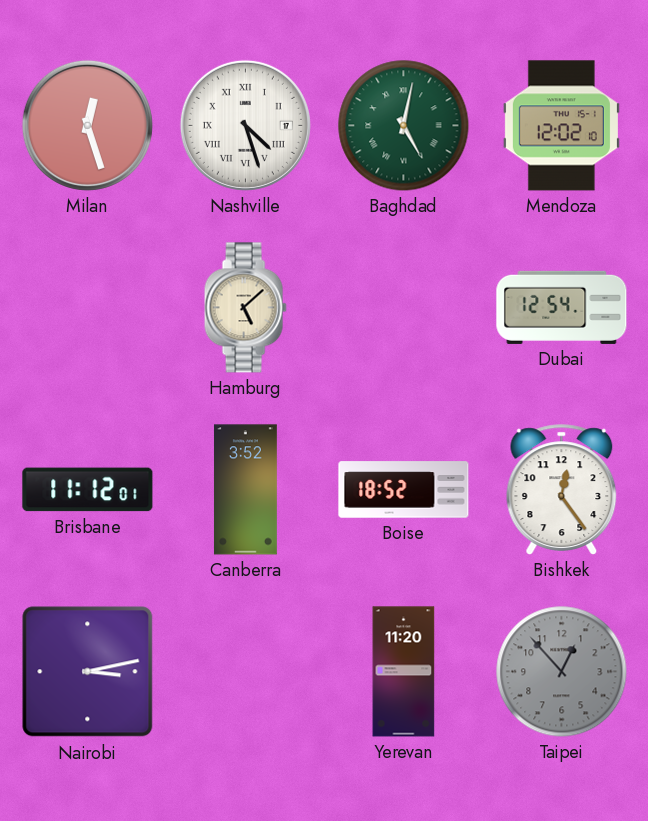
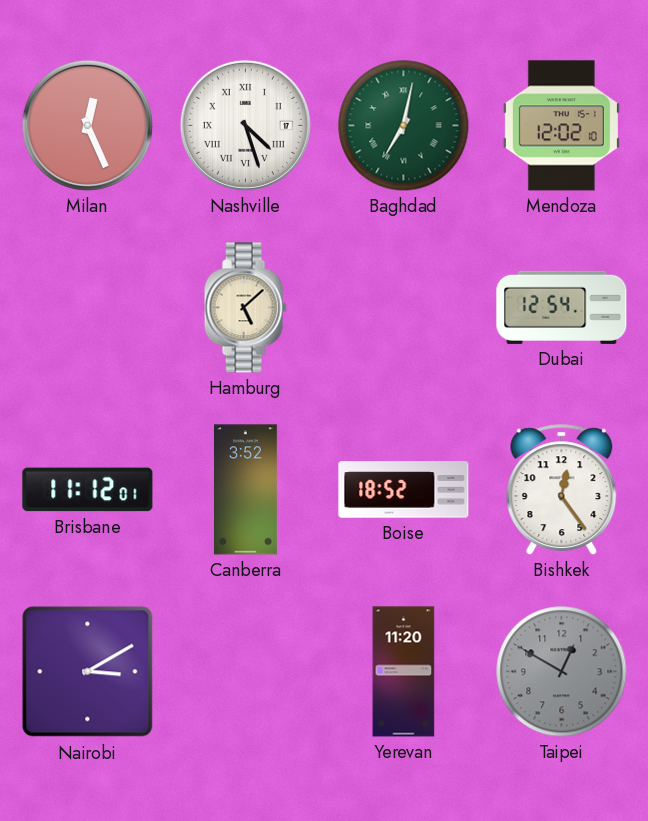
Milan: 12:27 -> 12:26
Baghdad: 5:02 -> 7:02
Nairobi: 3:13 -> 3:10
Taipei: 12:53 -> 12:50
